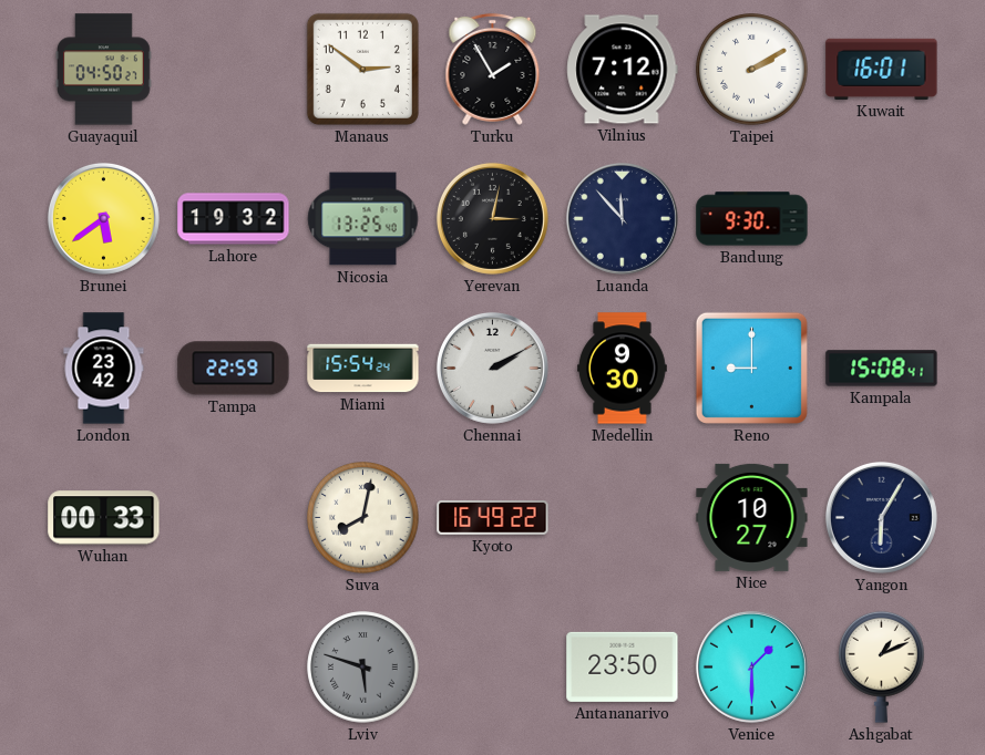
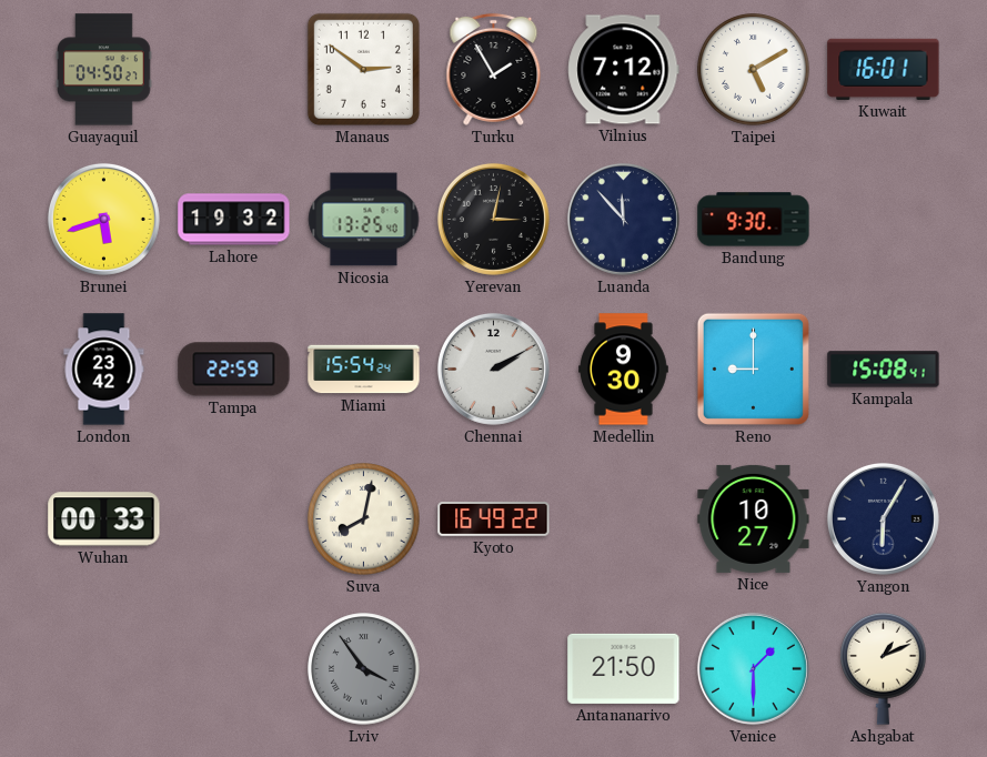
Taipei: 2:10 -> 5:10
Brunei: 5:39 -> 5:42
Lviv: 5:48 -> 3:54
Antananarivo: 23:50 -> 21:50
